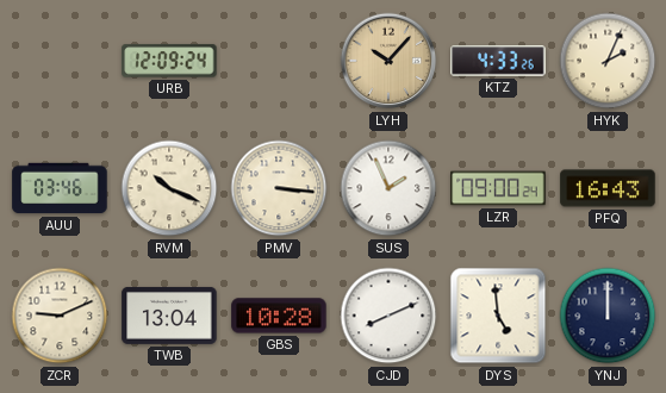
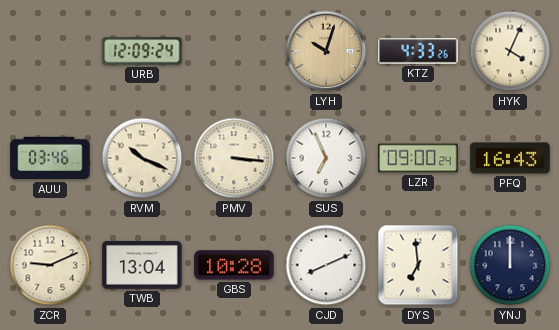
LYH: 10:07 -> 10:03
HYK: 2:04 -> 4:04
SUS: 1:56 -> 6:56
DYS: 4:59 -> 6:59
